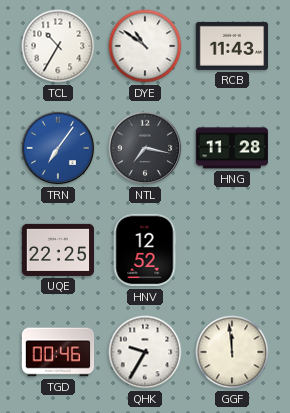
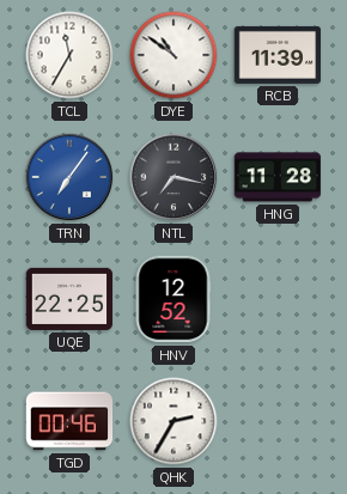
TCL: 10:35 -> 11:35
RCB: 11:43 -> 11:39
QHK: 9:35 -> 2:35
GGF: 11:59 -> none
